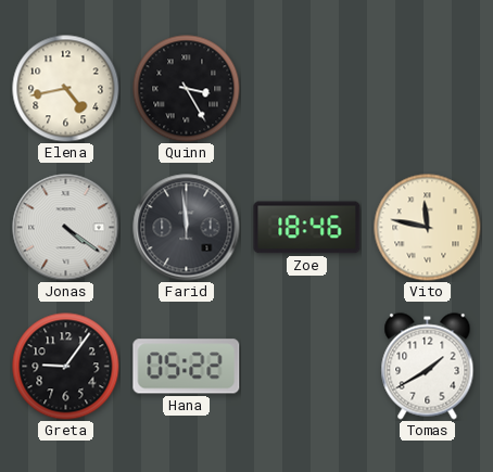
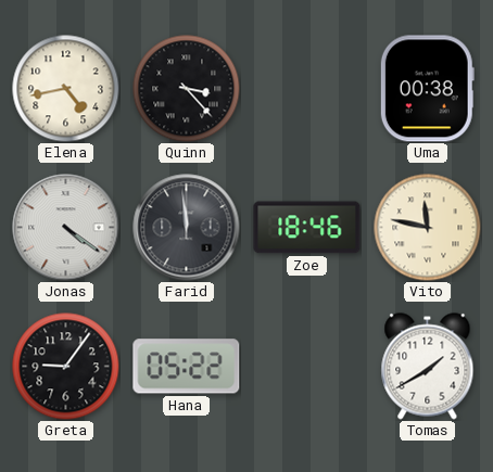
Quinn: 3:25 -> 3:23
Uma: none -> 00:38
